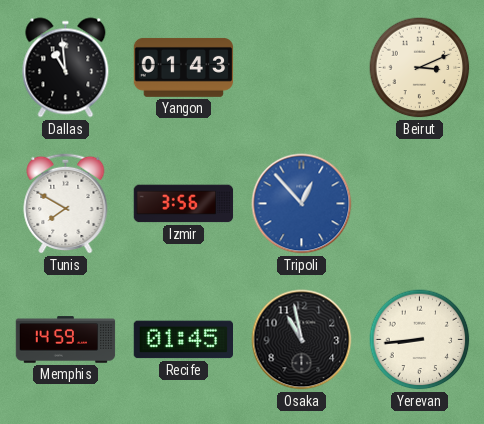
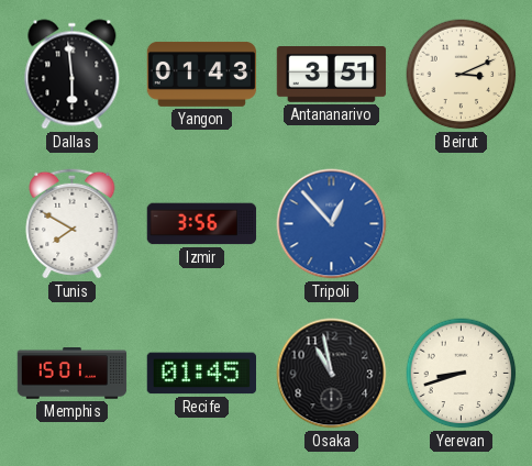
Dallas: 10:59 -> 5:59
Antananarivo: none -> 3:51
Memphis: 14:59 -> 15:01
Yerevan: 8:44 -> 8:42
